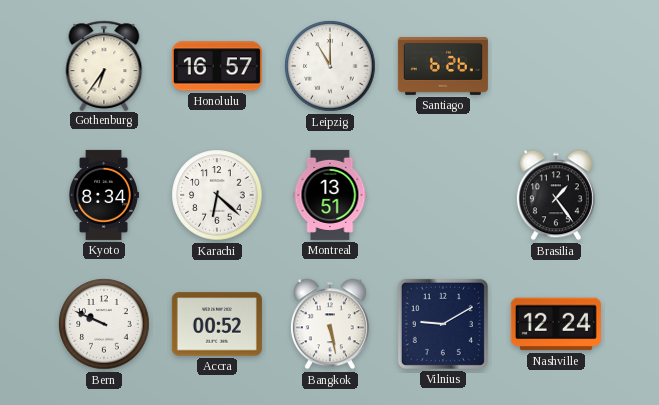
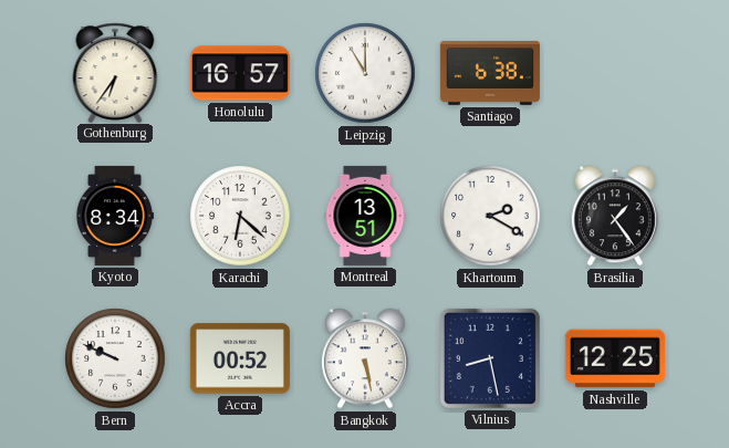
Santiago: 6:26 -> 6:38
Khartoum: none -> 2:20
Vilnius: 9:10 -> 8:28
Nashville: 12:24 -> 12:25
